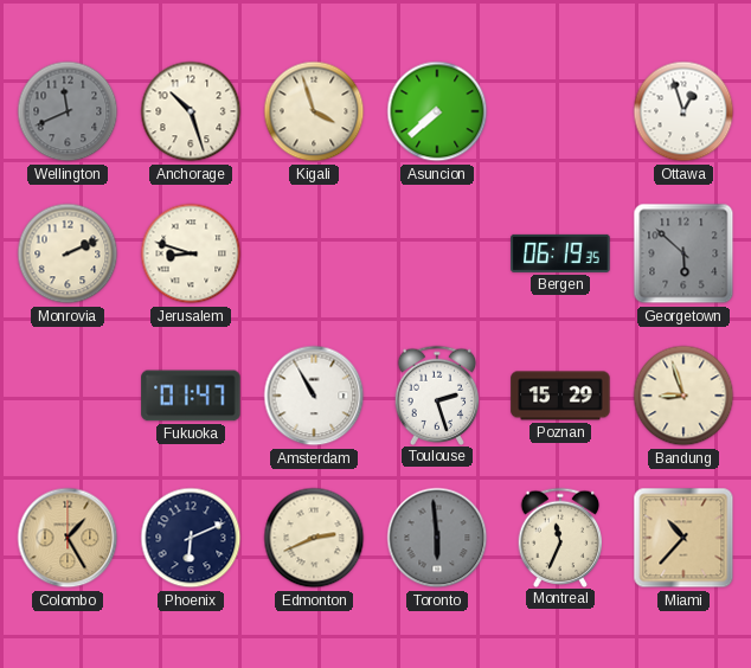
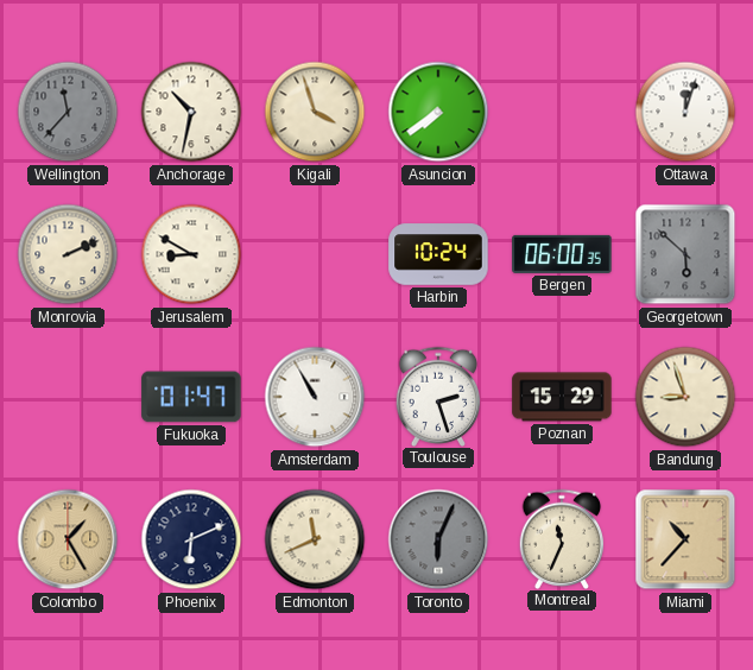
Wellington: 11:41 -> 11:37
Anchorage: 10:27 -> 10:32
Asuncion: 7:38 -> 7:39
Ottawa: 12:57 -> 12:03
Jerusalem: 8:48 -> 8:50
Harbin: none -> 10:24
Bergen: 06:19 -> 06:00
Edmonton: 2:41 -> 11:41
Toronto: 5:59 -> 6:04
